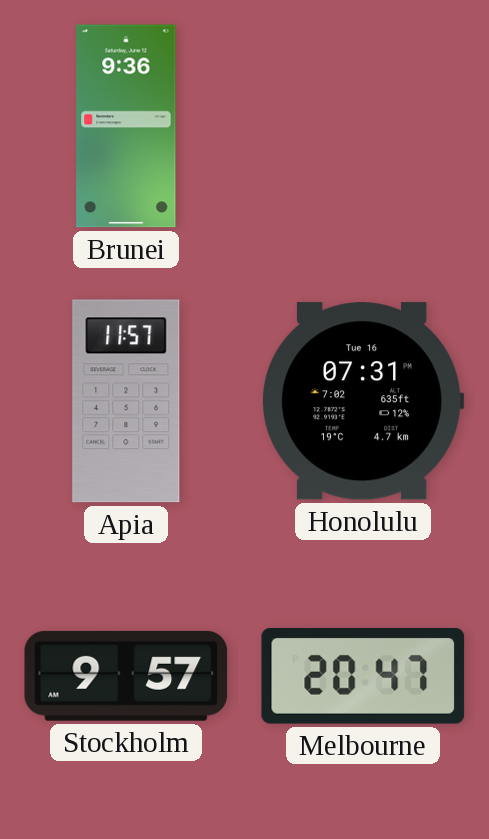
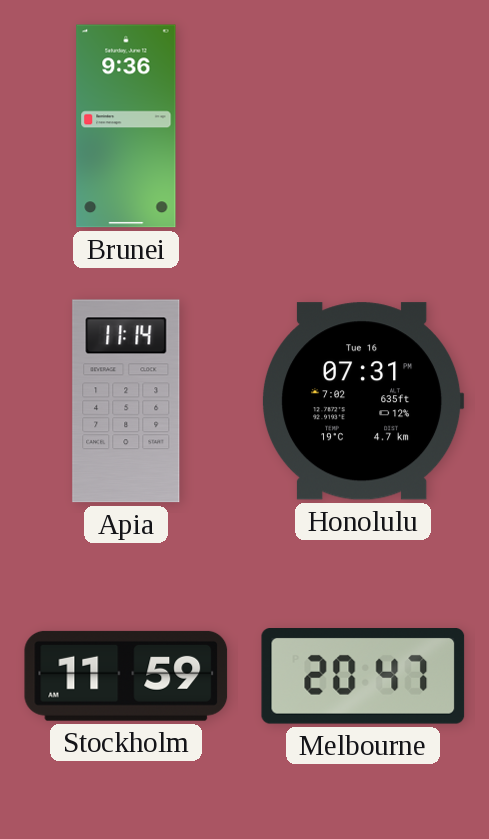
Apia: 11:57 -> 11:14
Stockholm: 9:57 -> 11:59
